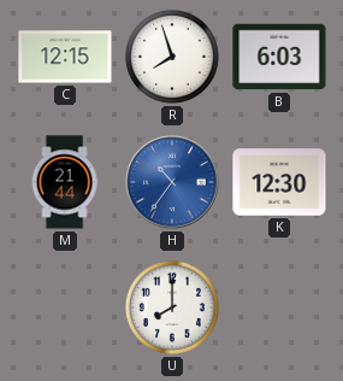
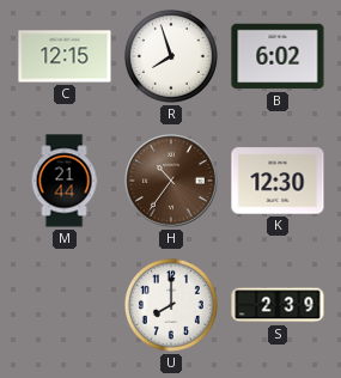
B: 6:03 -> 6:02
H dial: blue -> brown
S: none -> 2:39
